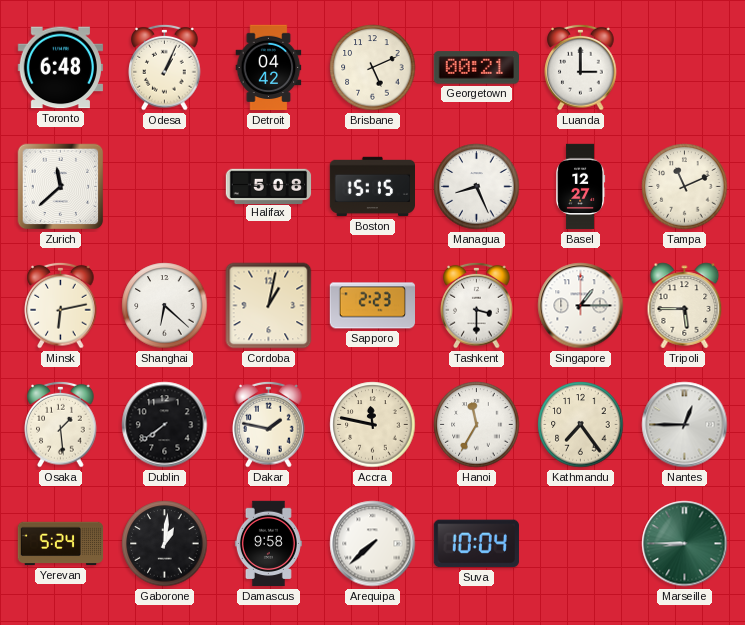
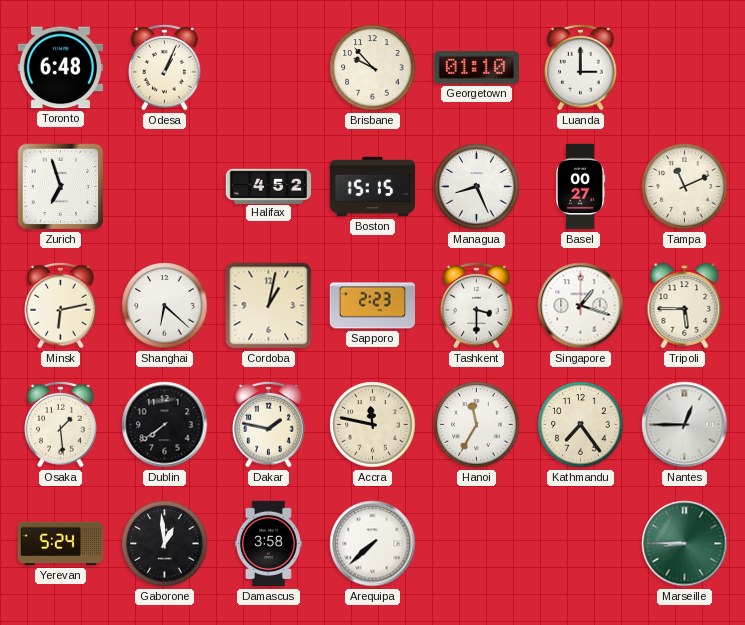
Detroit: 04:42 -> none
Brisbane: 5:11 -> 9:53
Georgetown: 00:21 -> 01:10
Zurich: 11:38 -> 6:57
Halifax: 5:08 -> 4:52
Basel: 12:27 -> 00:27
Singapore: 1:15 -> 1:18
Gaborone: 1:01 -> 12:59
Damascus: 9:58 -> 3:58
Suva: 10:04 -> none
